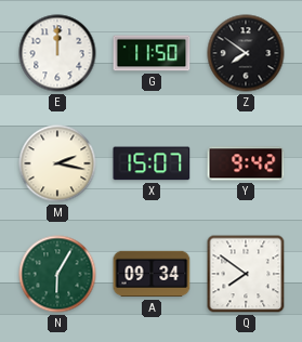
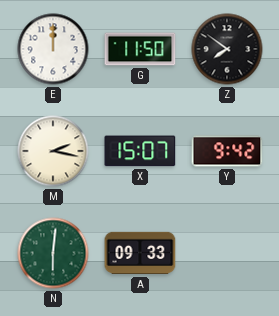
N: 6:05 -> 6:01
A: 09:34 -> 09:33
Q: 7:51 -> none
